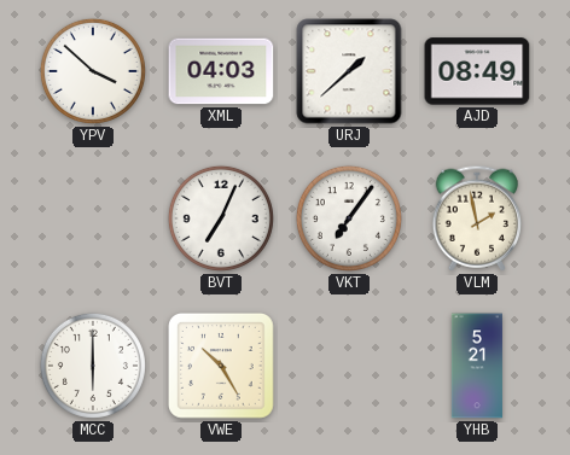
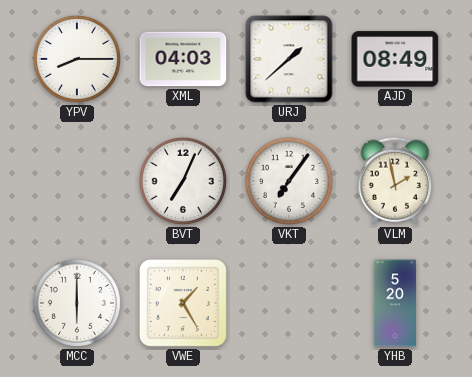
YPV: 3:52 -> 8:15
VWE: 10:25 -> 1:25
YHB: 5:21 -> 5:20
